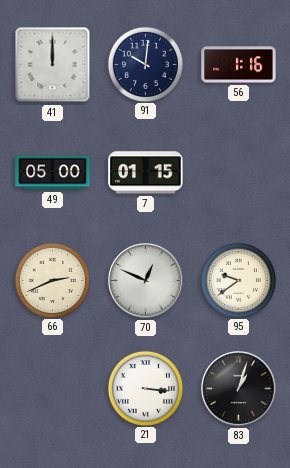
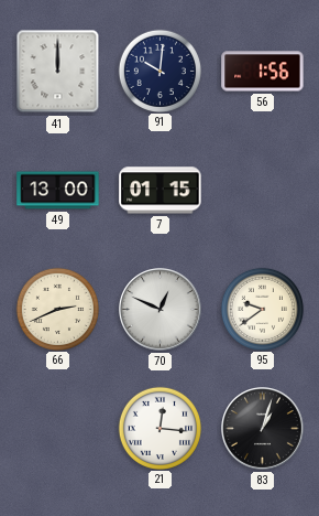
56: 1:16 -> 1:56
49: 05:00 -> 13:00
21: 3:16 -> 12:16
